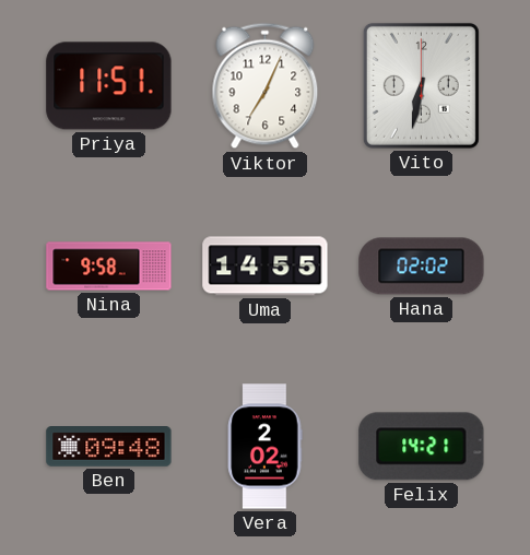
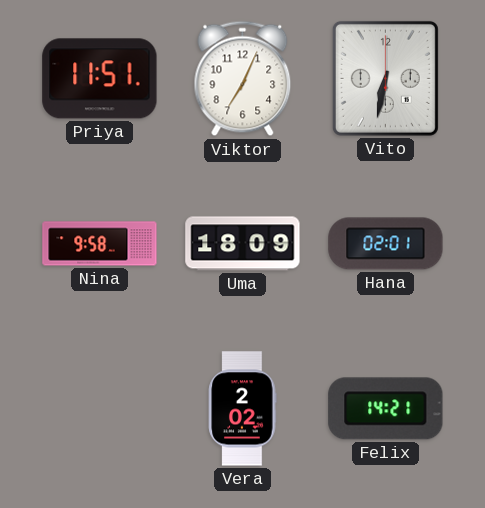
Uma: 14:55 -> 18:09
Hana: 02:02 -> 02:01
Ben: 09:48 -> none
